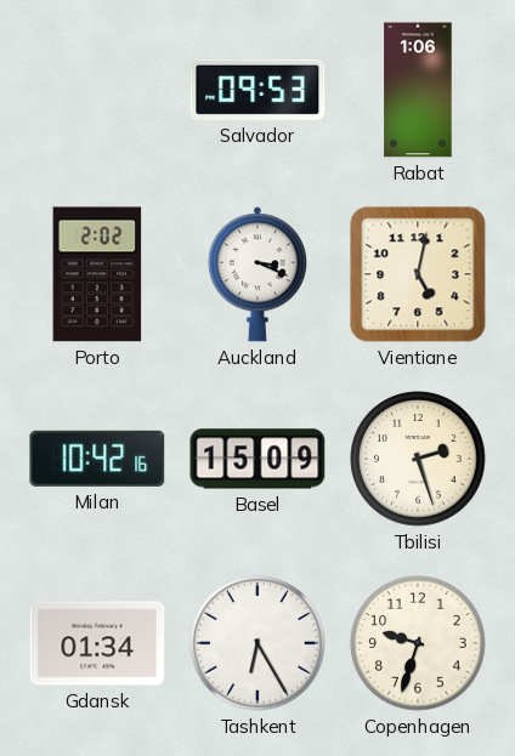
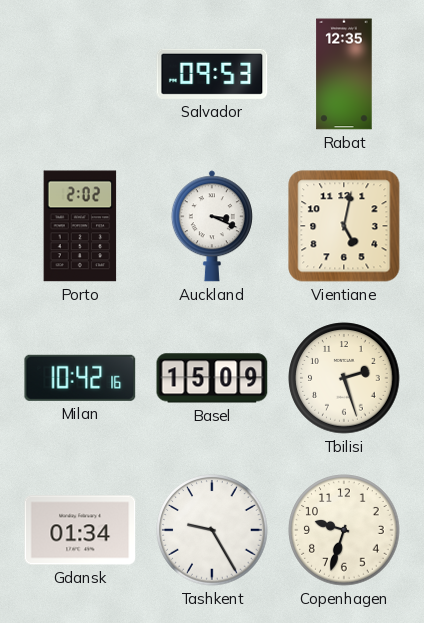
Rabat: 1:06 -> 12:35
Tashkent: 6:25 -> 9:25
